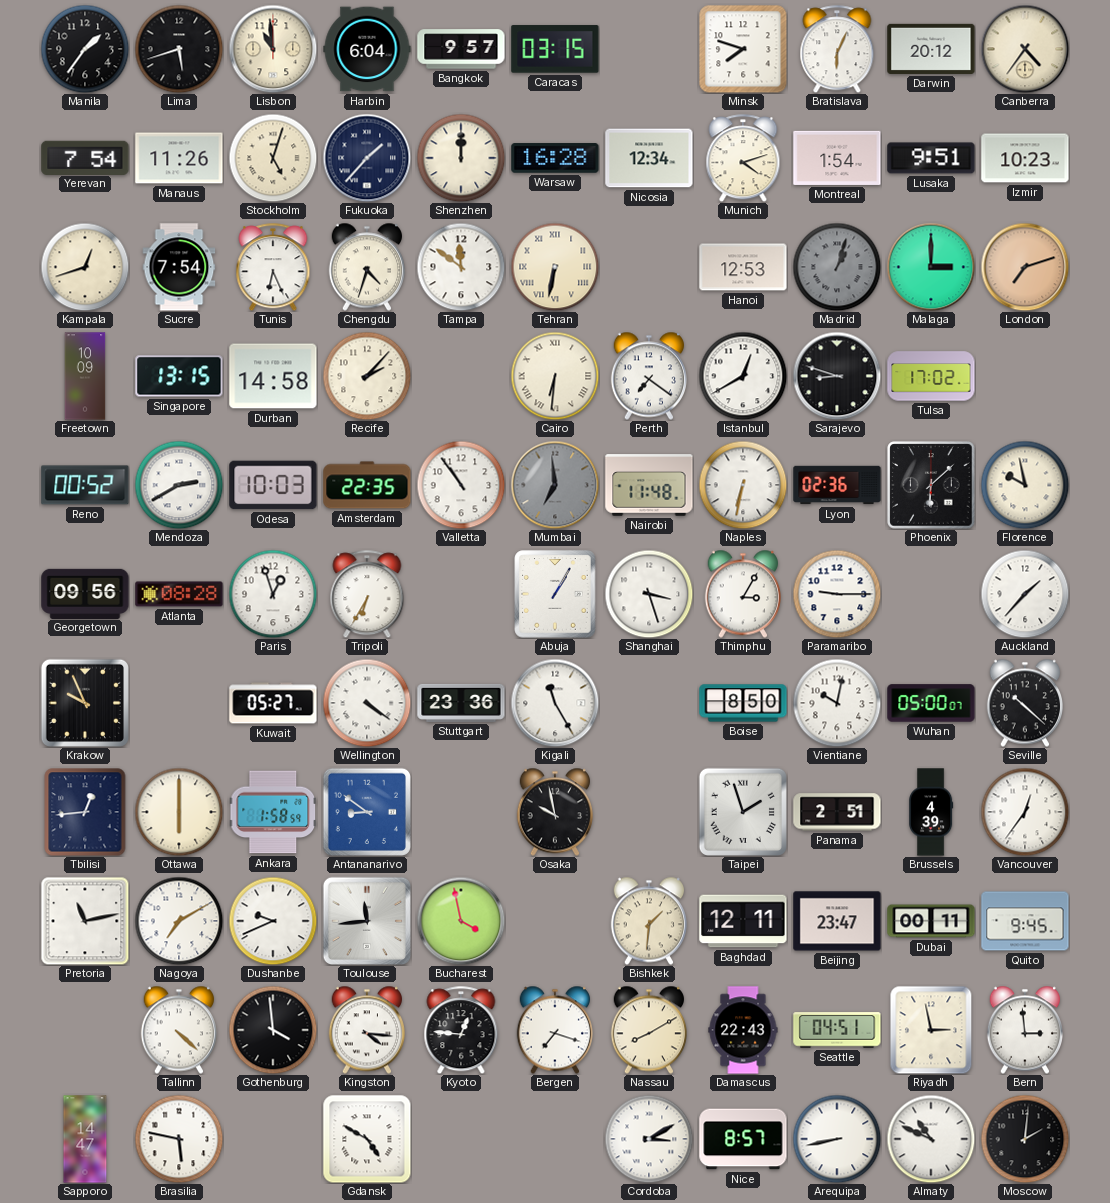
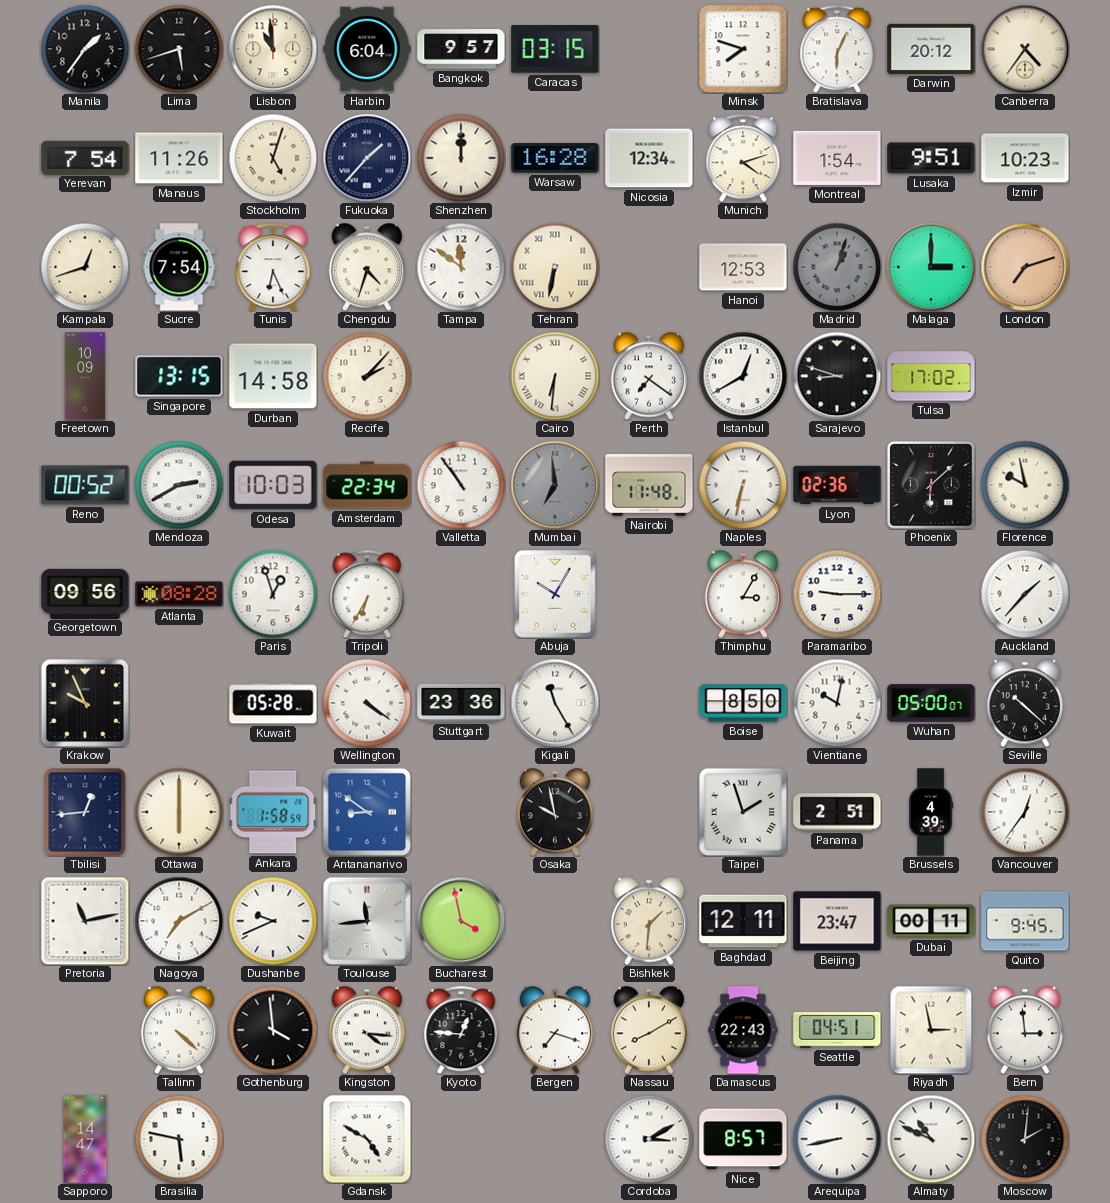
Amsterdam: 22:35 -> 22:34
Abuja: 1:05 -> 10:05
Shanghai: 3:27 -> none
Kuwait: 05:27 -> 05:28
